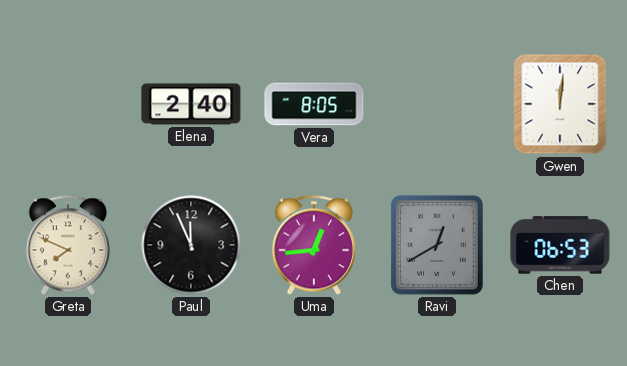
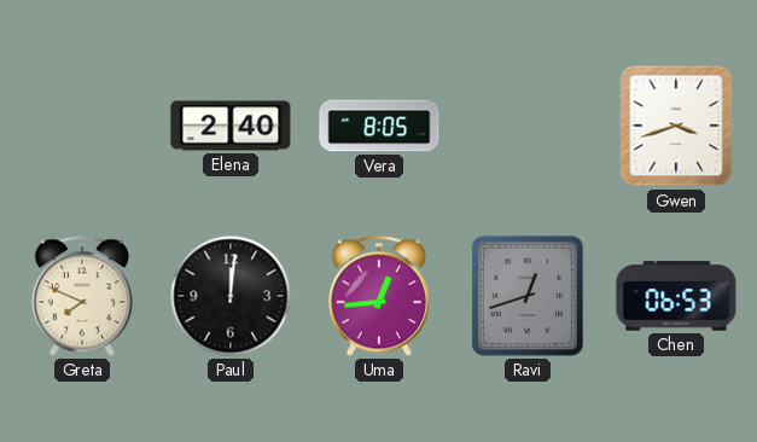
Gwen: 12:01 -> 3:42
Paul: 11:56 -> 12:01
Ravi: 12:40 -> 12:42
